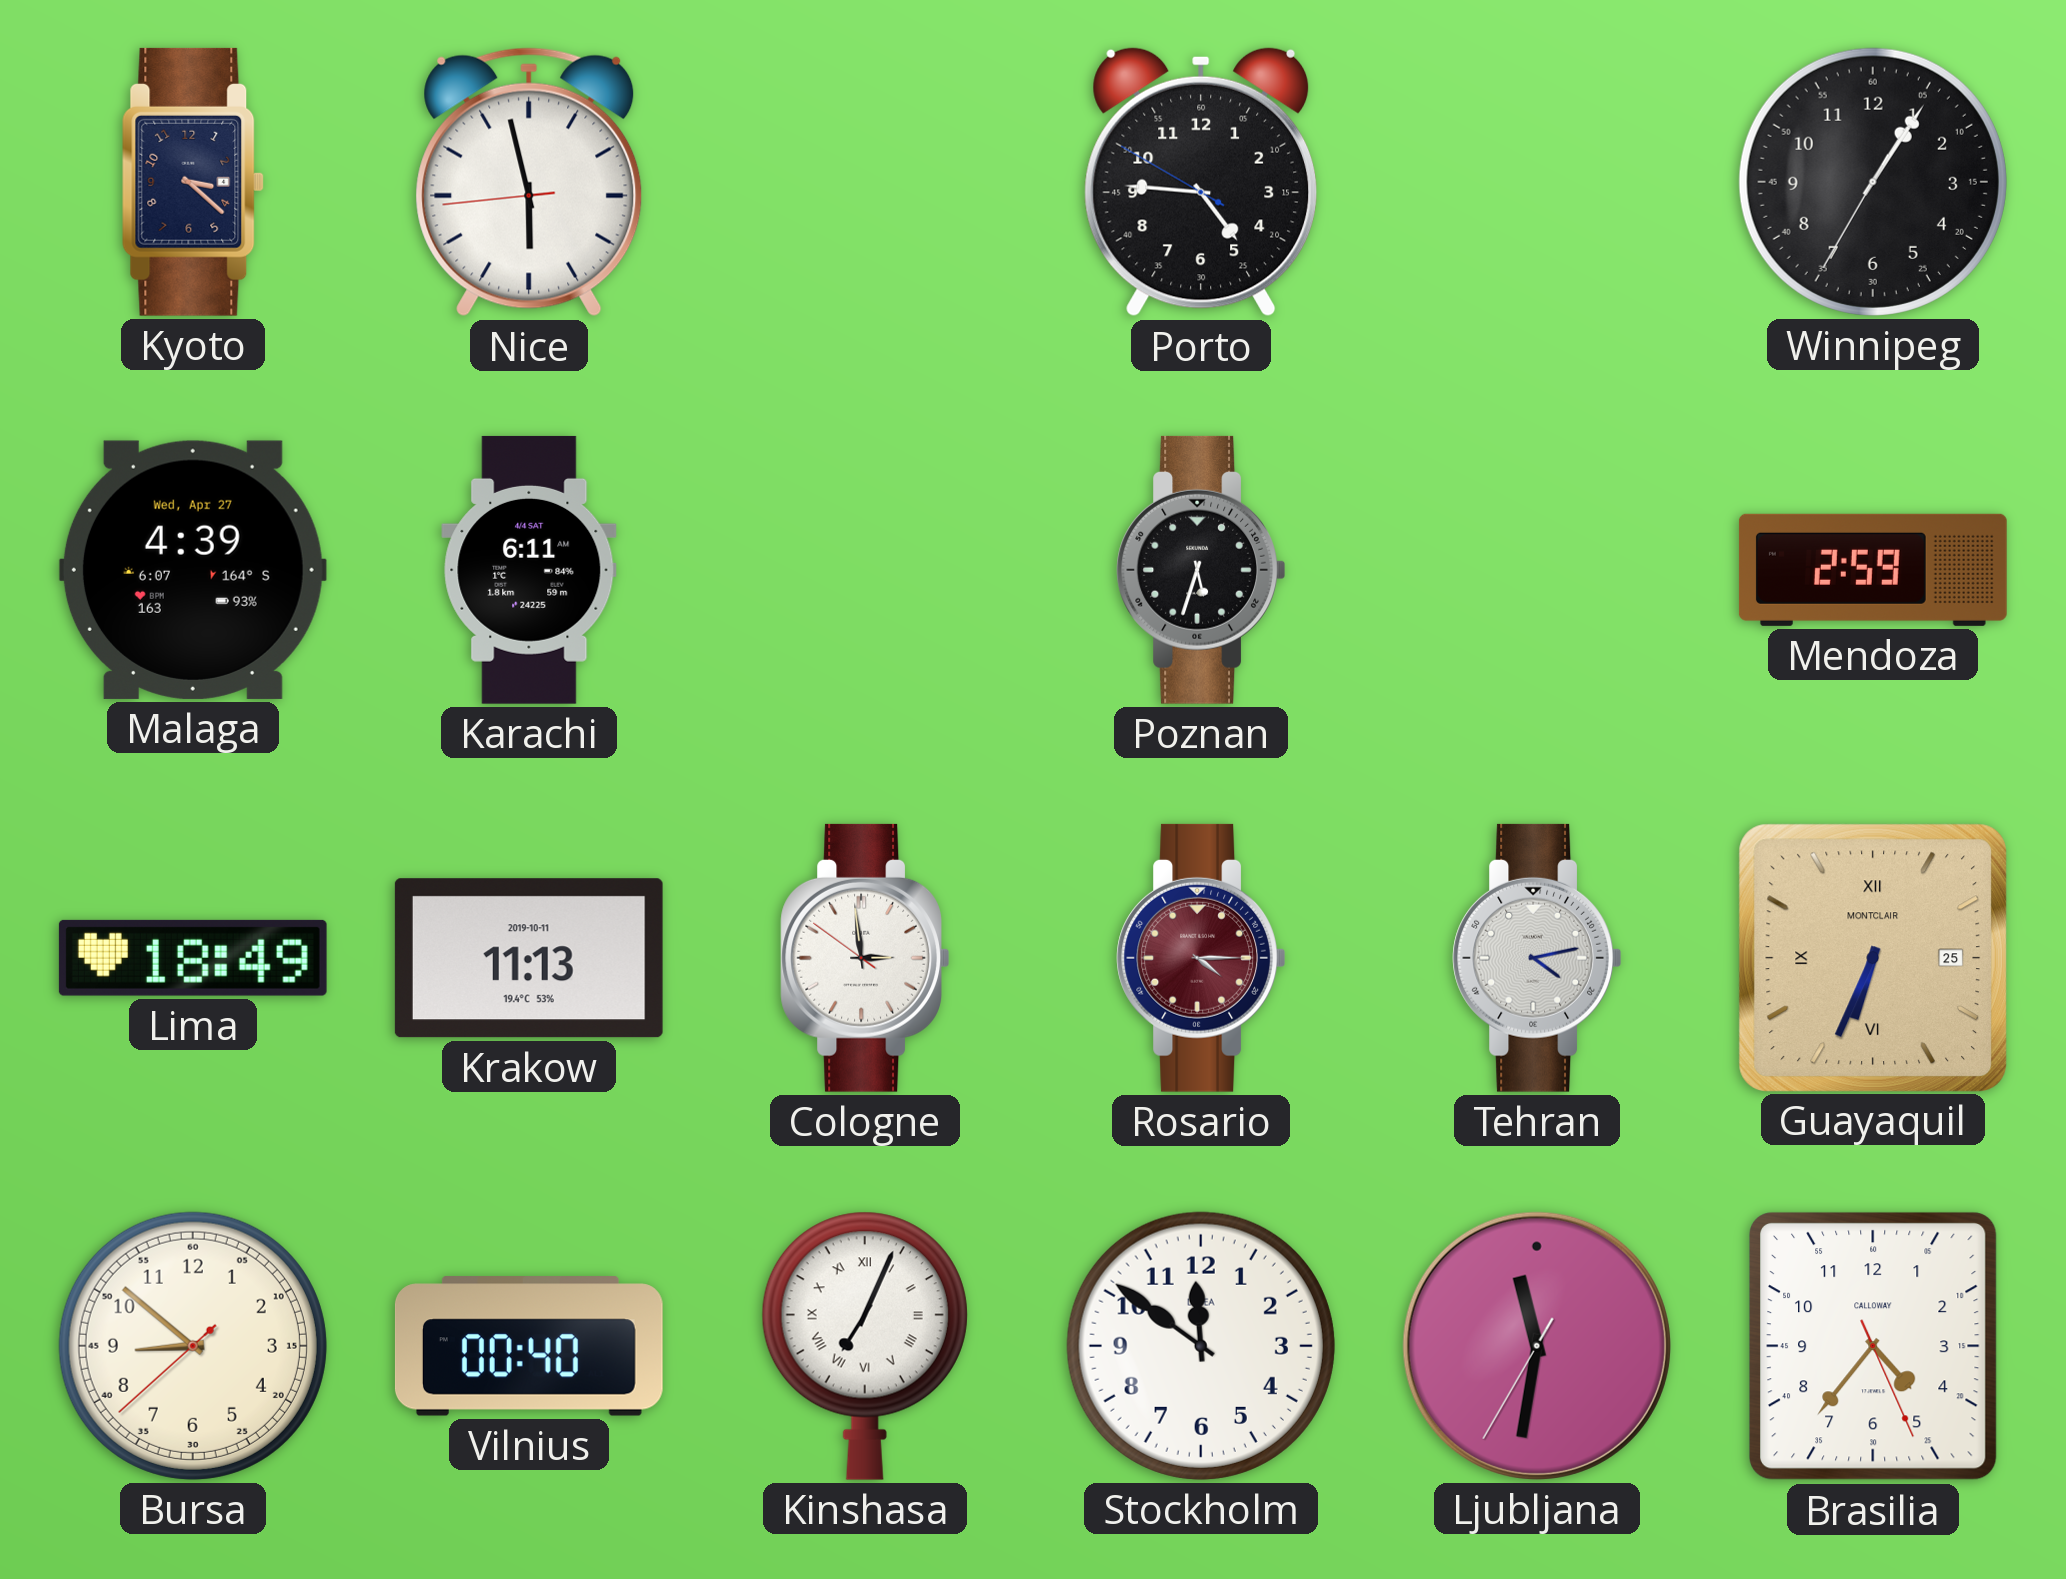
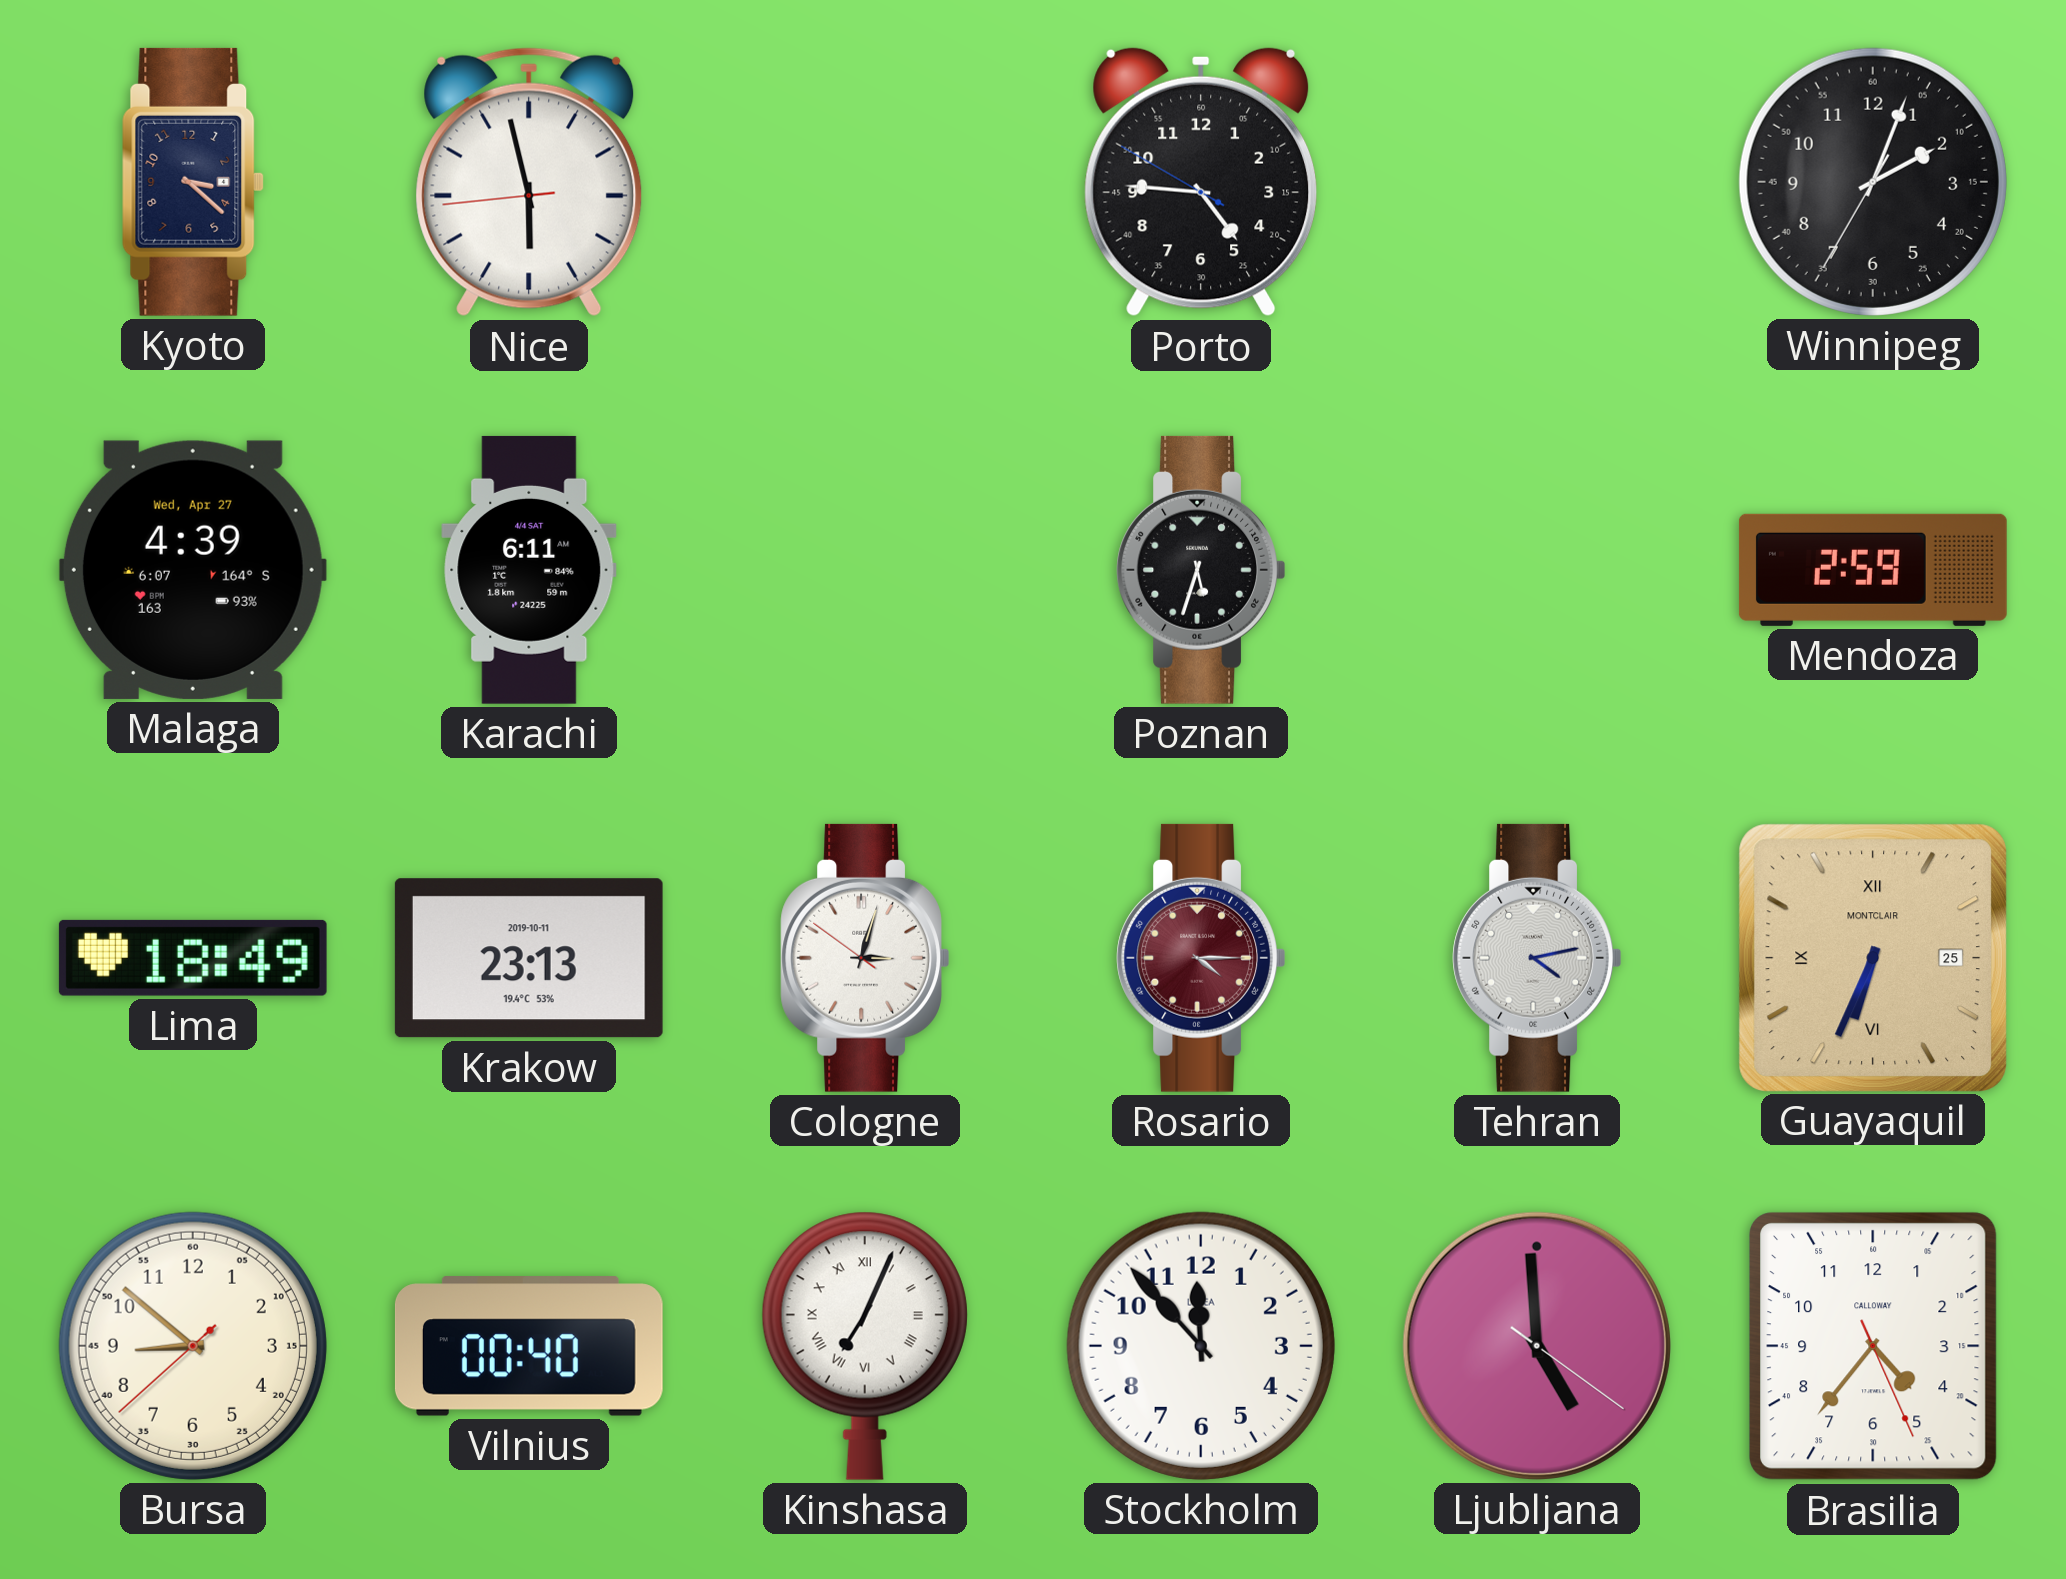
Winnipeg: 1:05 -> 2:03
Krakow: 11:13 -> 23:13
Cologne: 2:58 -> 3:02
Stockholm: 11:51 -> 11:53
Ljubljana: 11:31 -> 4:59
